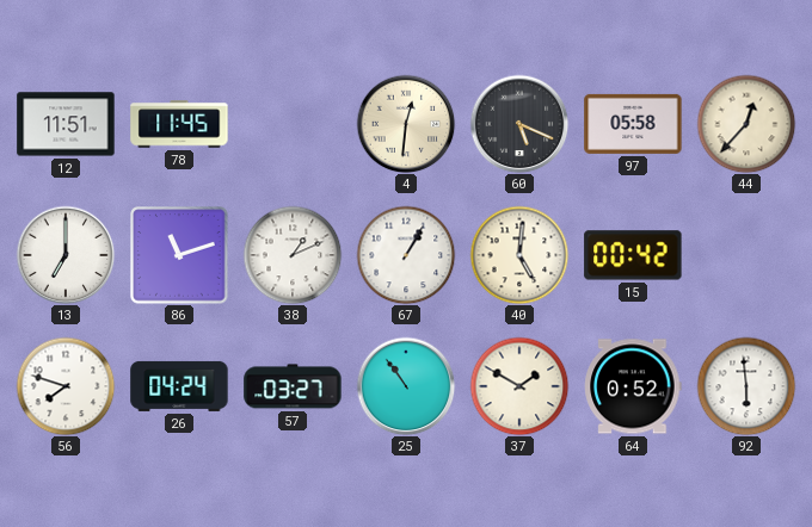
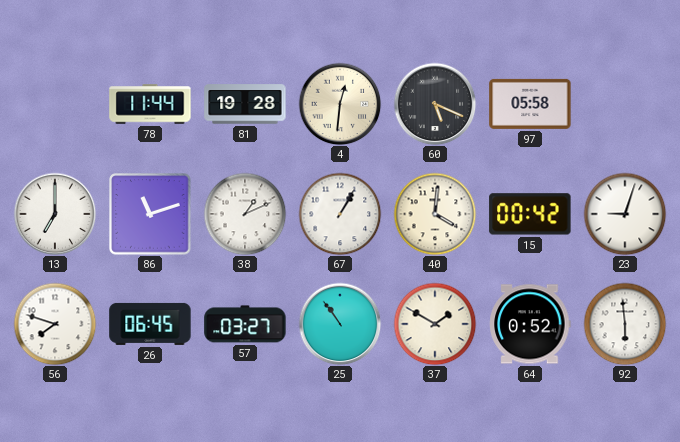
12: 11:51 -> none
78: 11:45 -> 11:44
81: none -> 19:28
44: 12:37 -> none
40: 5:01 -> 4:01
23: none -> 9:03
26: 04:24 -> 06:45
